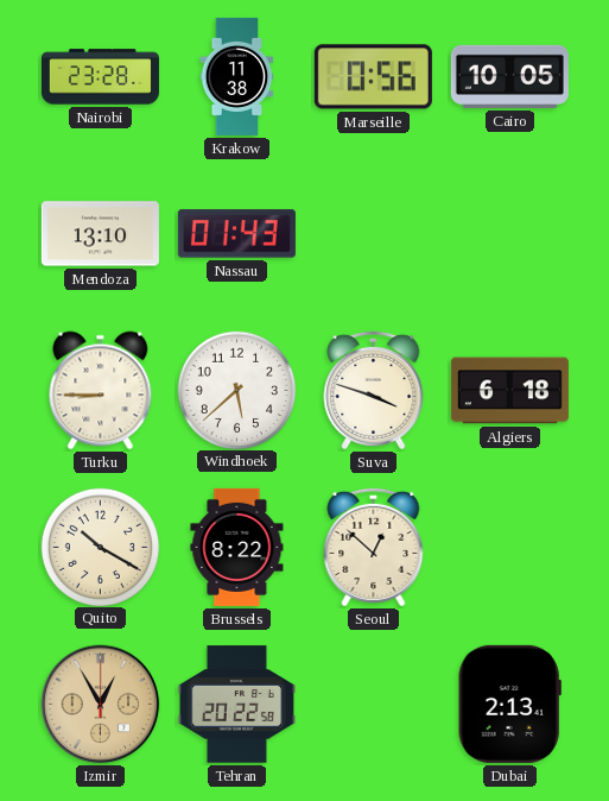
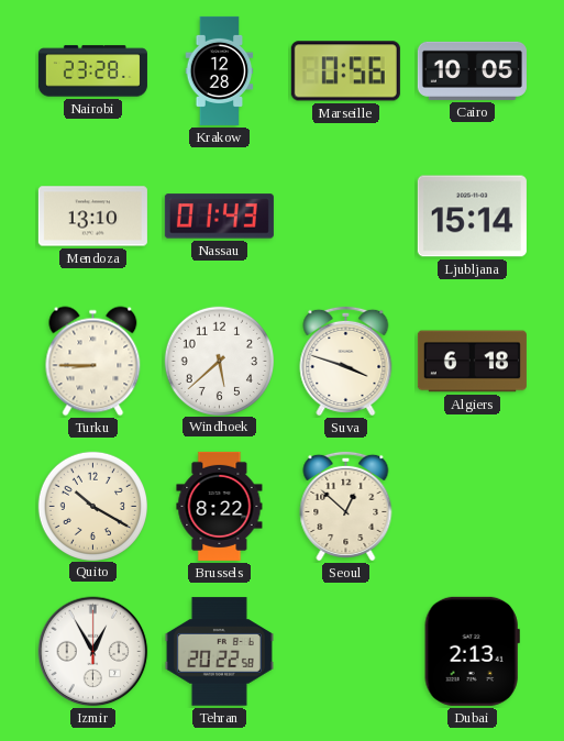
Krakow: 11:38 -> 12:28
Ljubljana: none -> 15:14
Izmir dial: champagne -> white
